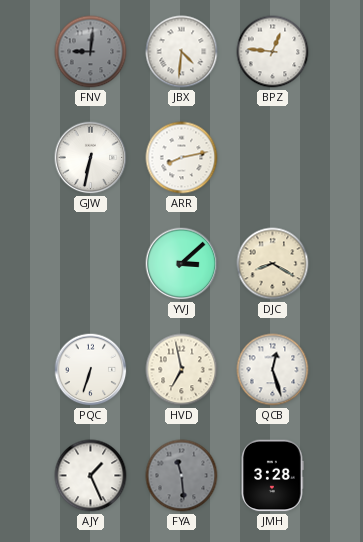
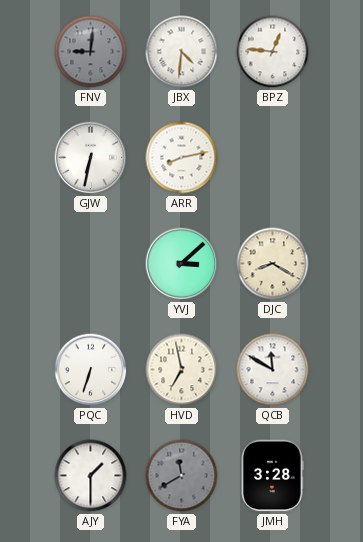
QCB: 12:27 -> 11:50
AJY: 1:26 -> 1:30
FYA: 11:29 -> 11:40
